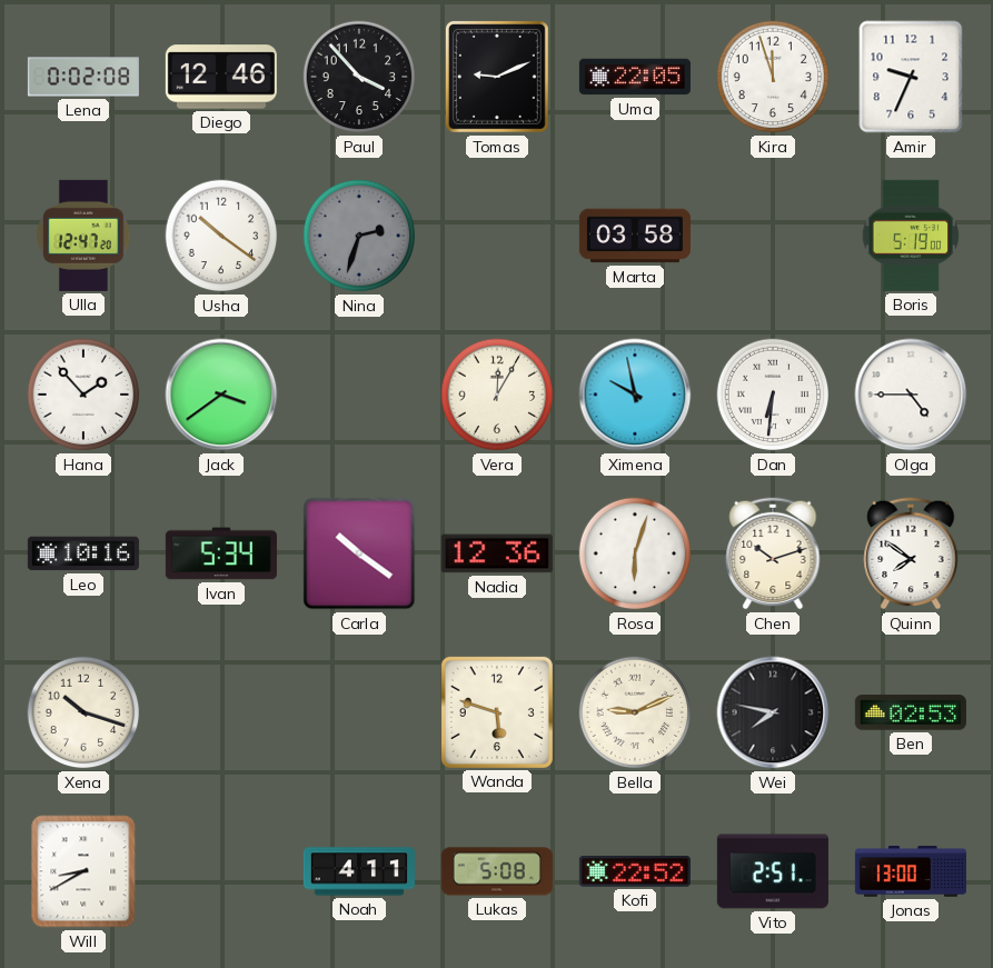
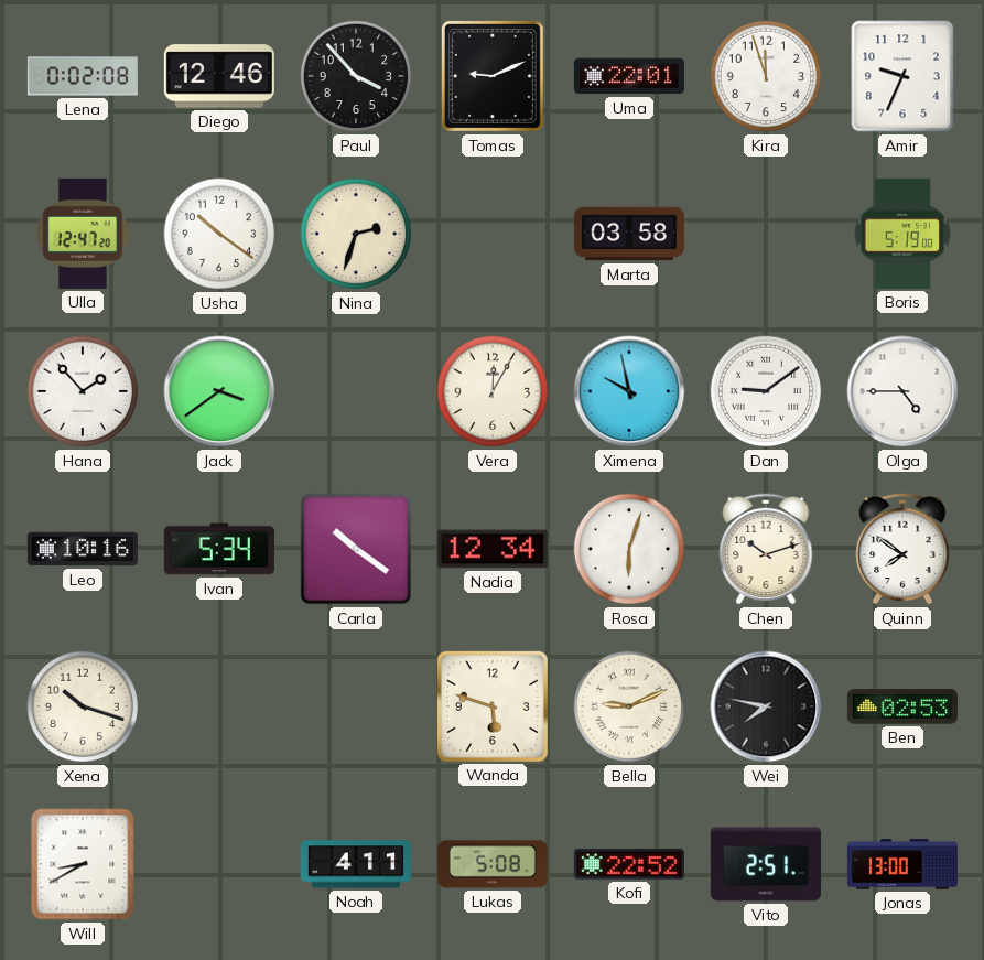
Uma: 22:05 -> 22:01
Nina dial: grey -> cream
Dan: 6:31 -> 9:09
Nadia: 12:36 -> 12:34
